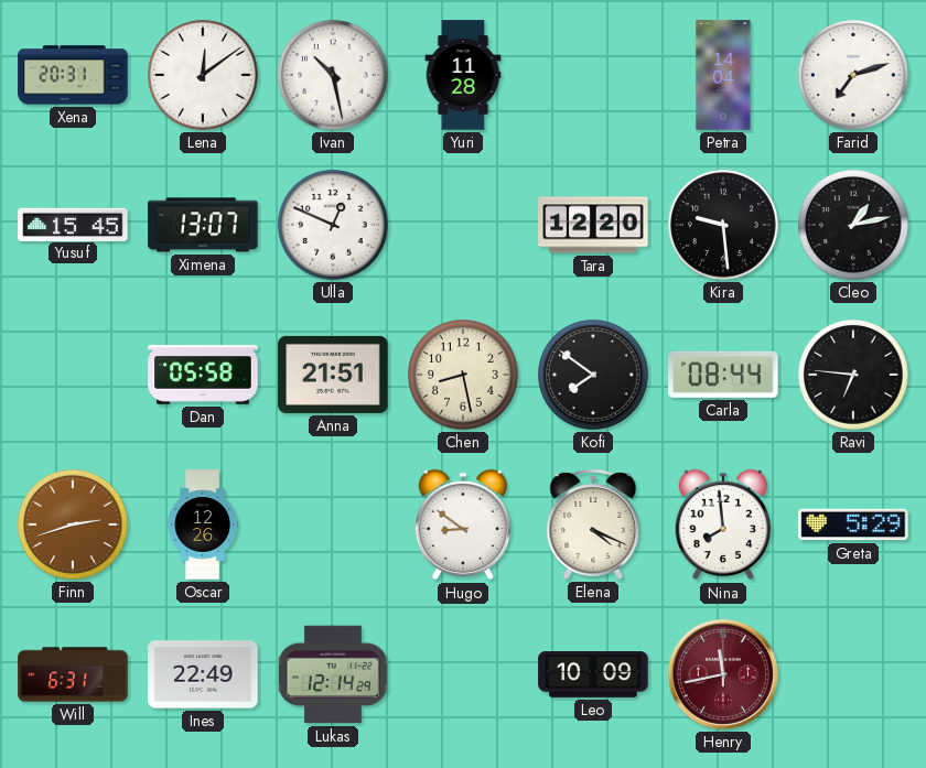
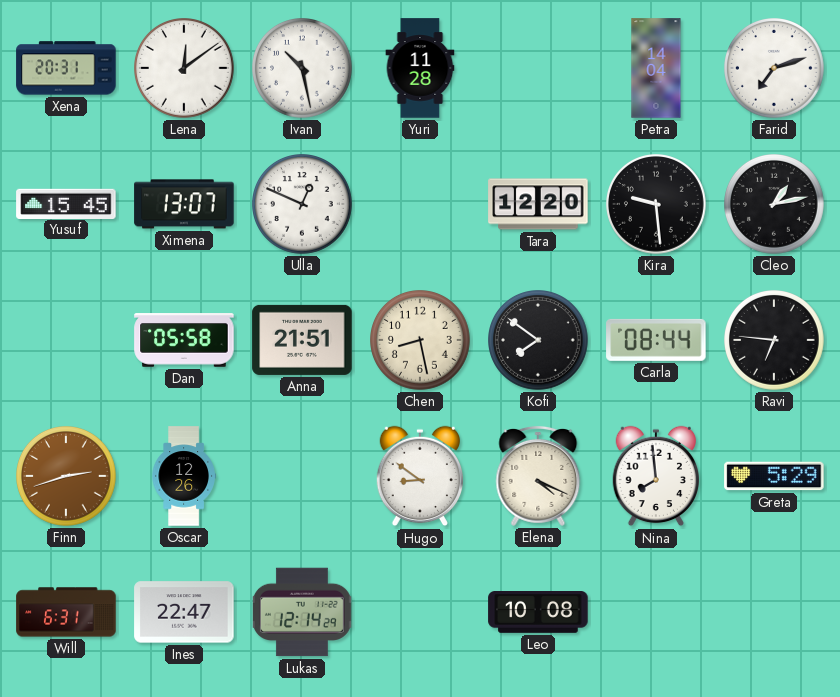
Ines: 22:49 -> 22:47
Leo: 10:09 -> 10:08
Henry: 11:43 -> none
